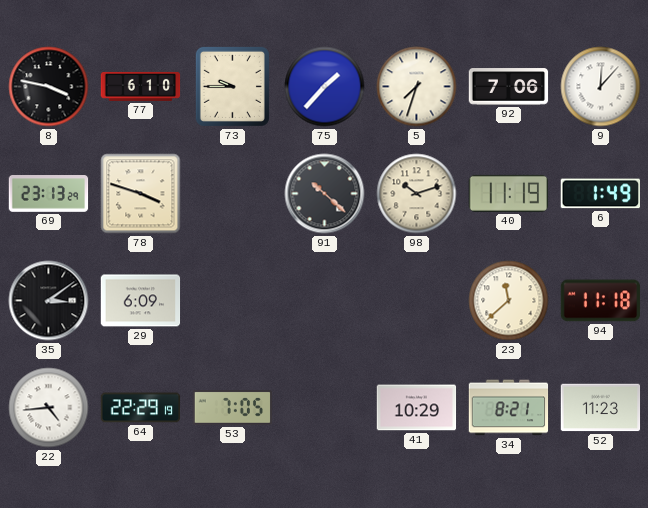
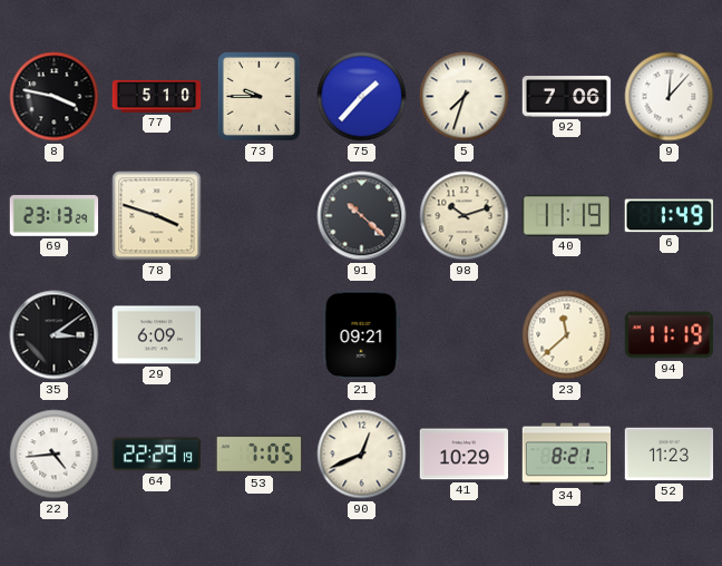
77: 6:10 -> 5:10
21: none -> 09:21
94: 11:18 -> 11:19
90: none -> 12:41
